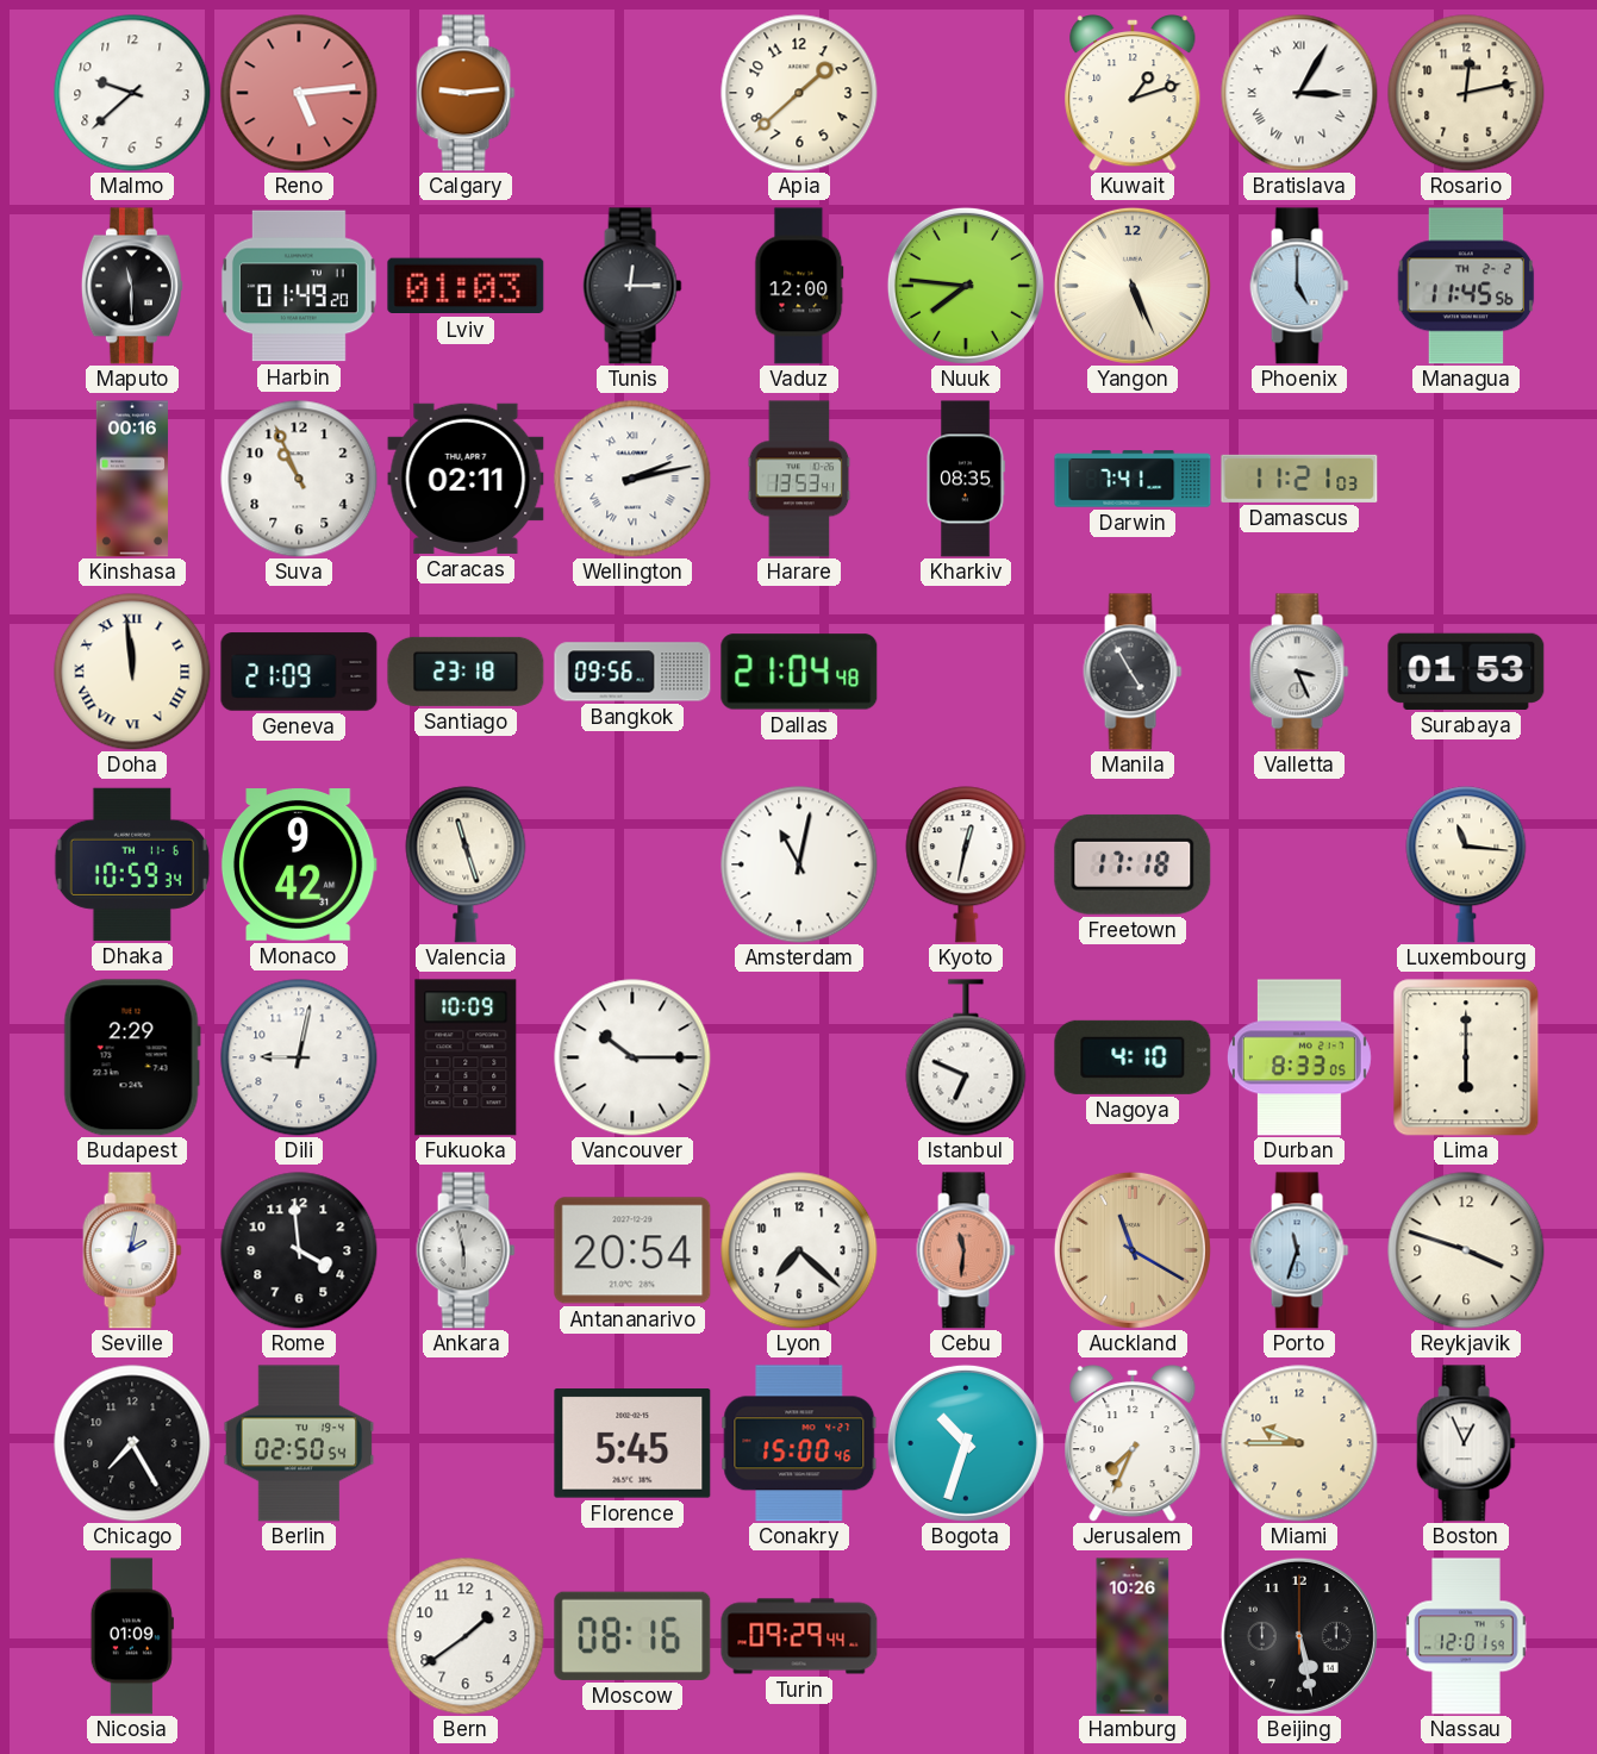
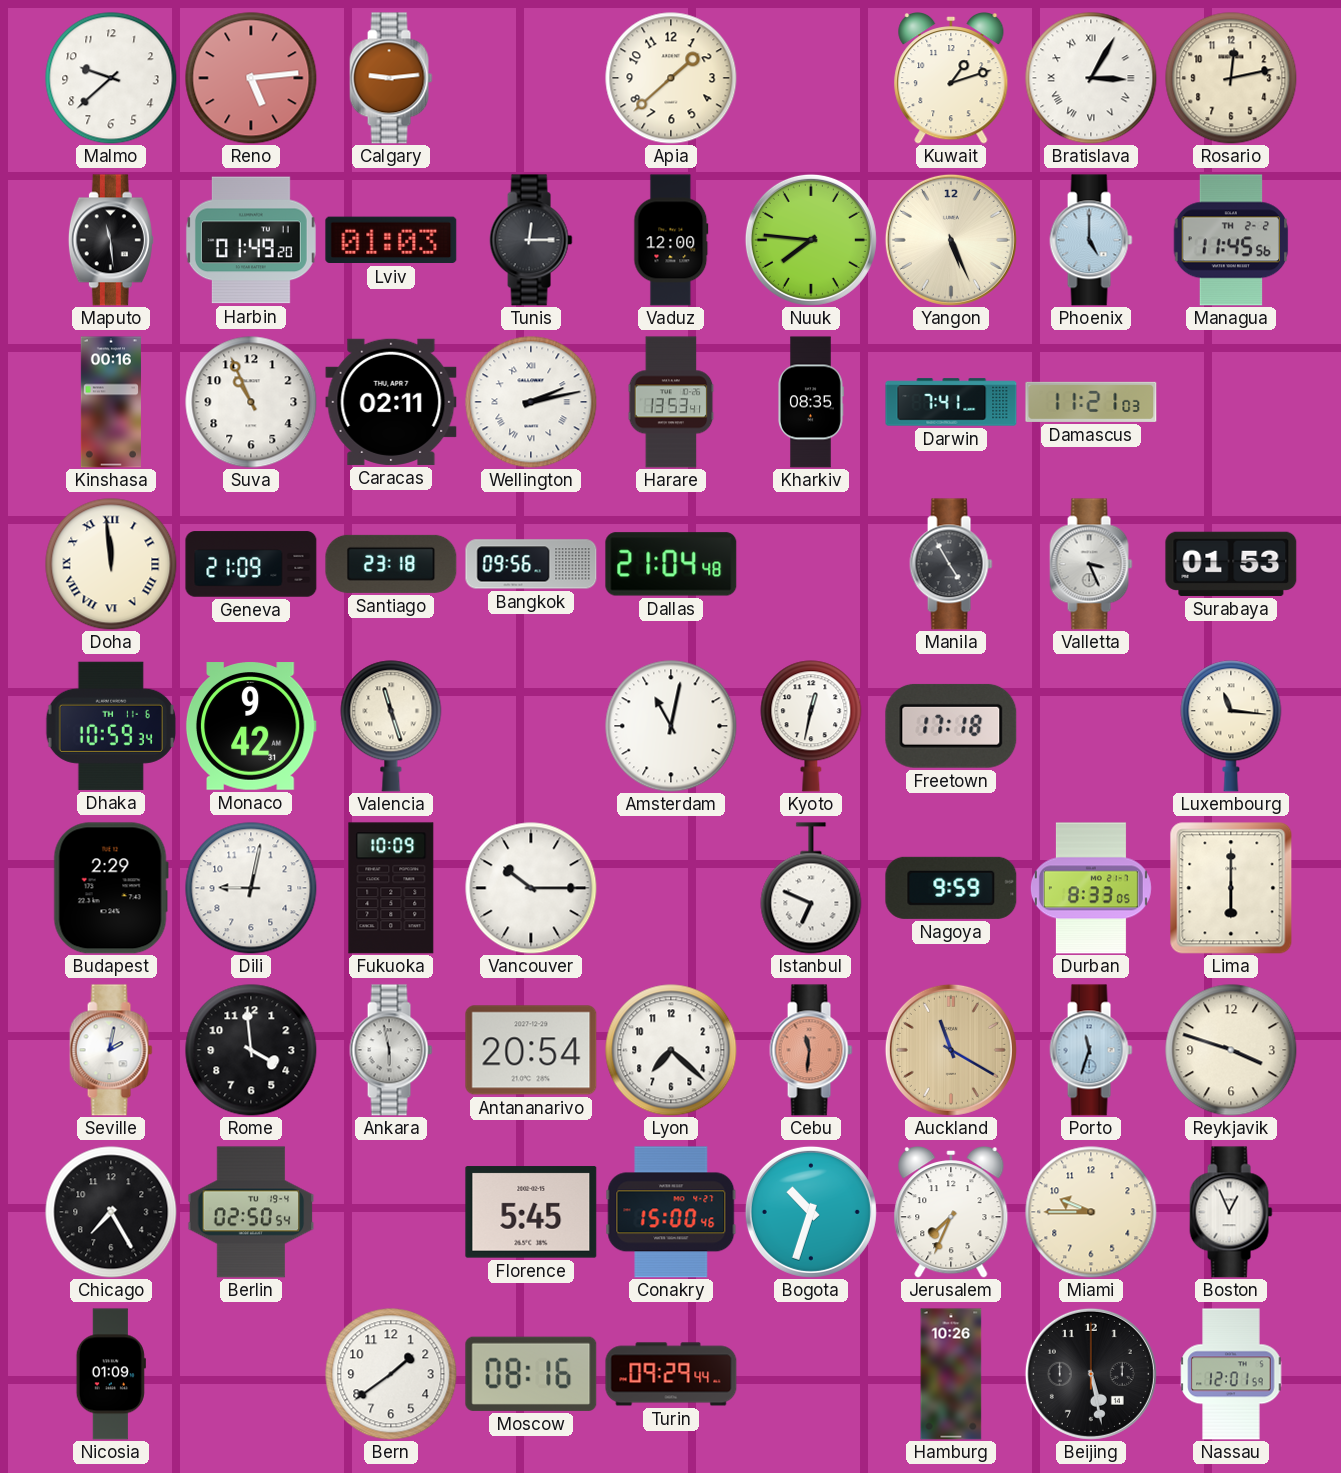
Maputo: 11:30 -> 11:29
Nagoya: 4:10 -> 9:59
